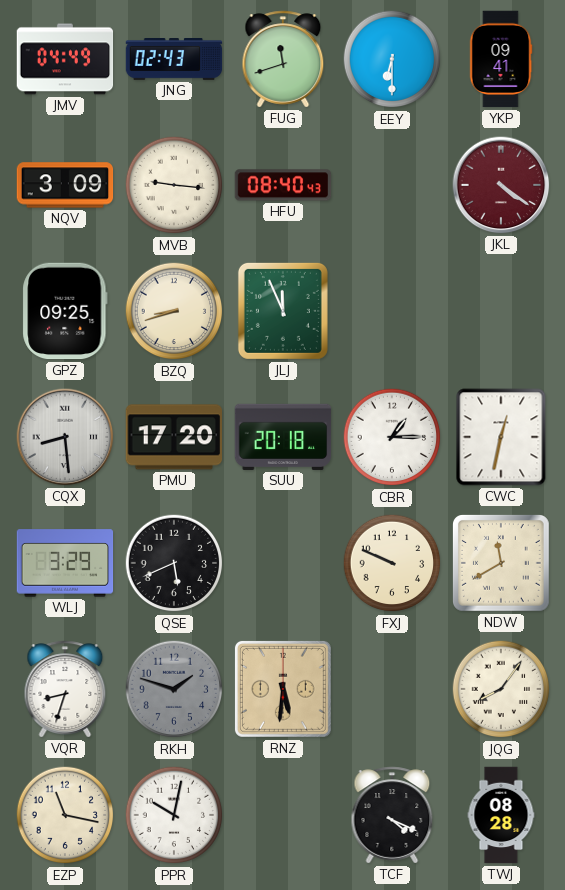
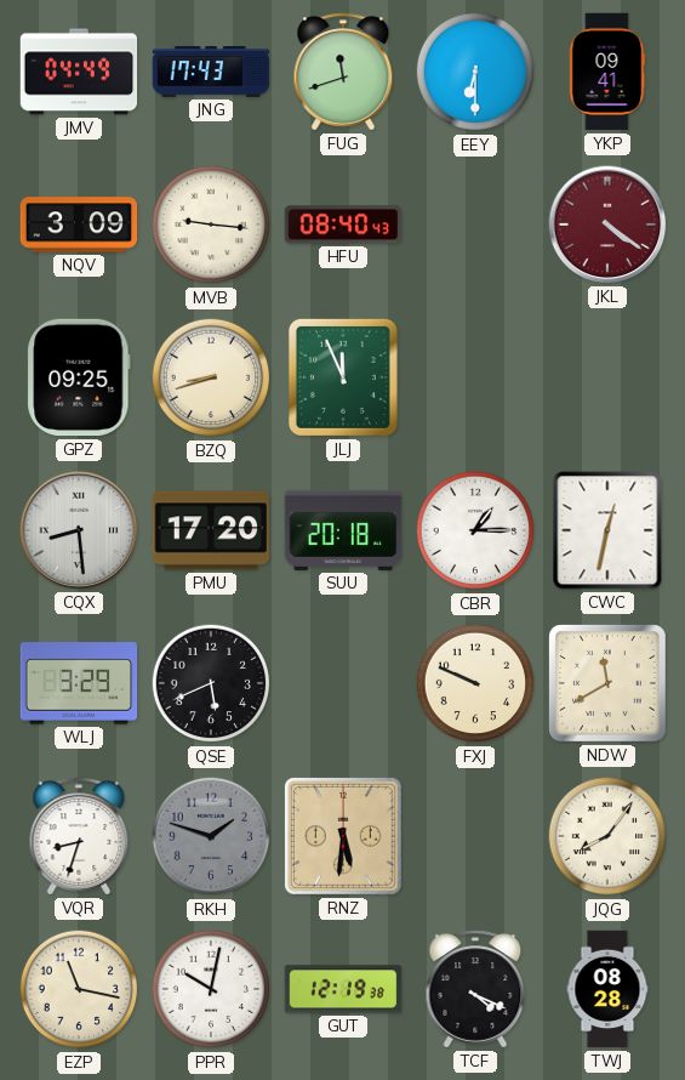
JNG: 02:43 -> 17:43
GUT: none -> 12:19
